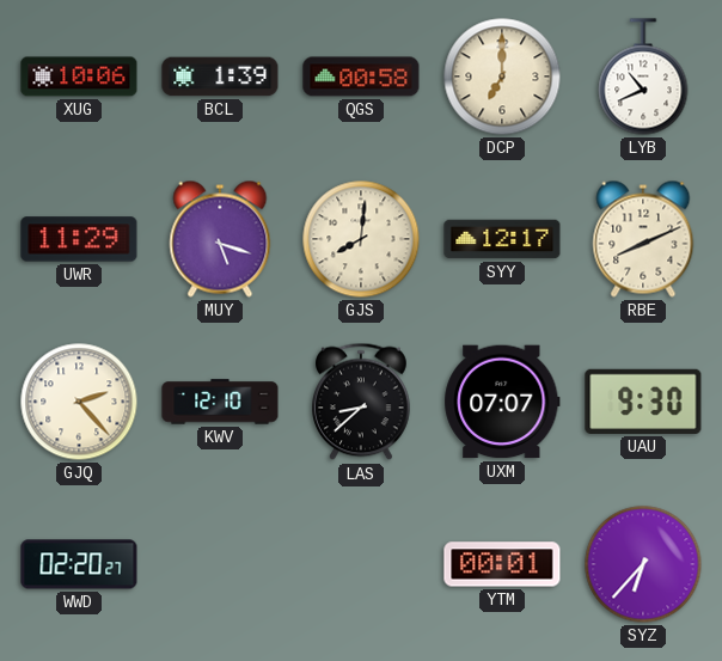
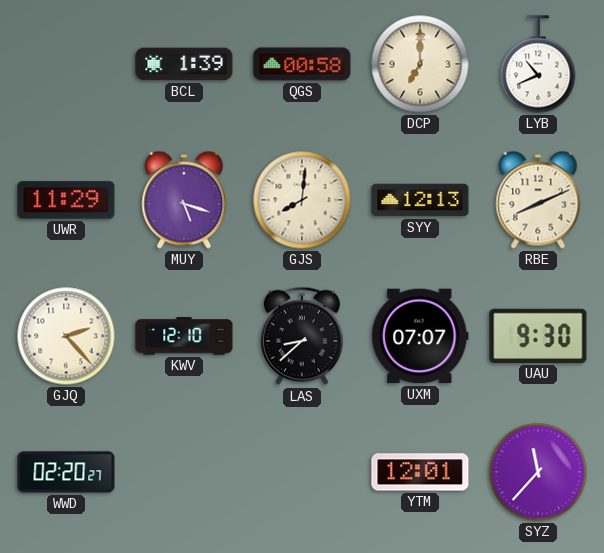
XUG: 10:06 -> none
SYY: 12:17 -> 12:13
YTM: 00:01 -> 12:01
SYZ: 6:37 -> 11:37
